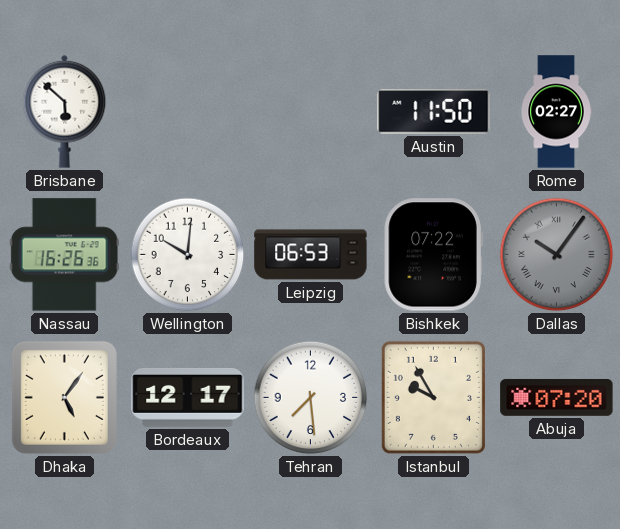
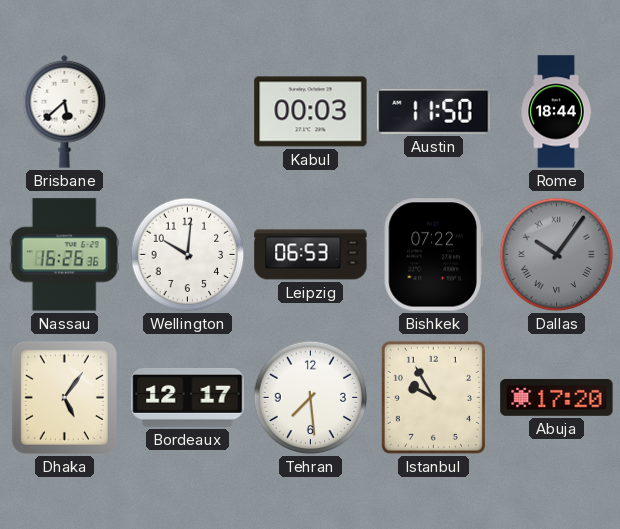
Brisbane: 5:52 -> 5:38
Kabul: none -> 00:03
Rome: 02:27 -> 18:44
Abuja: 07:20 -> 17:20
